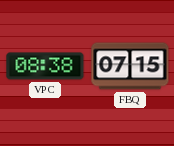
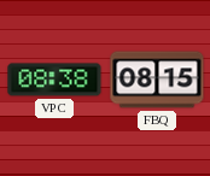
FBQ: 07:15 -> 08:15
